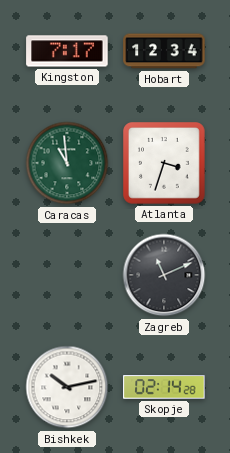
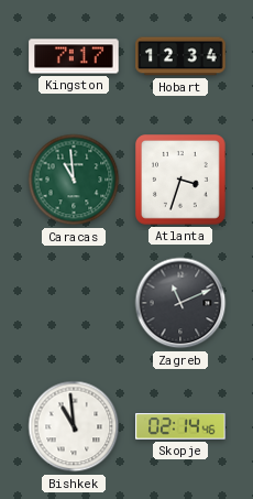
Bishkek: 10:13 -> 10:59
Skopje: 02:14:28 -> 02:14:46
